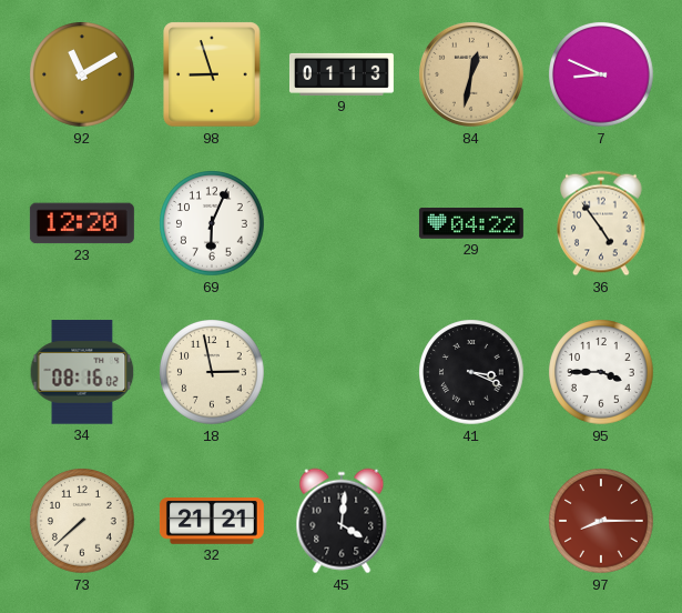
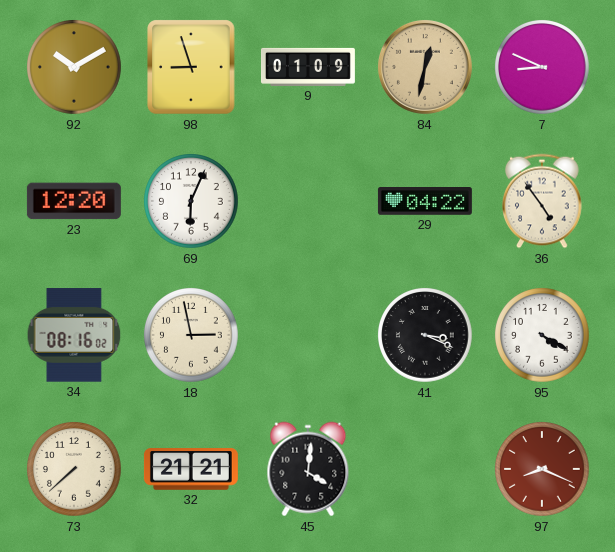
92: 11:10 -> 10:10
9: 01:13 -> 01:09
95: 3:45 -> 4:20
97: 8:15 -> 8:19
